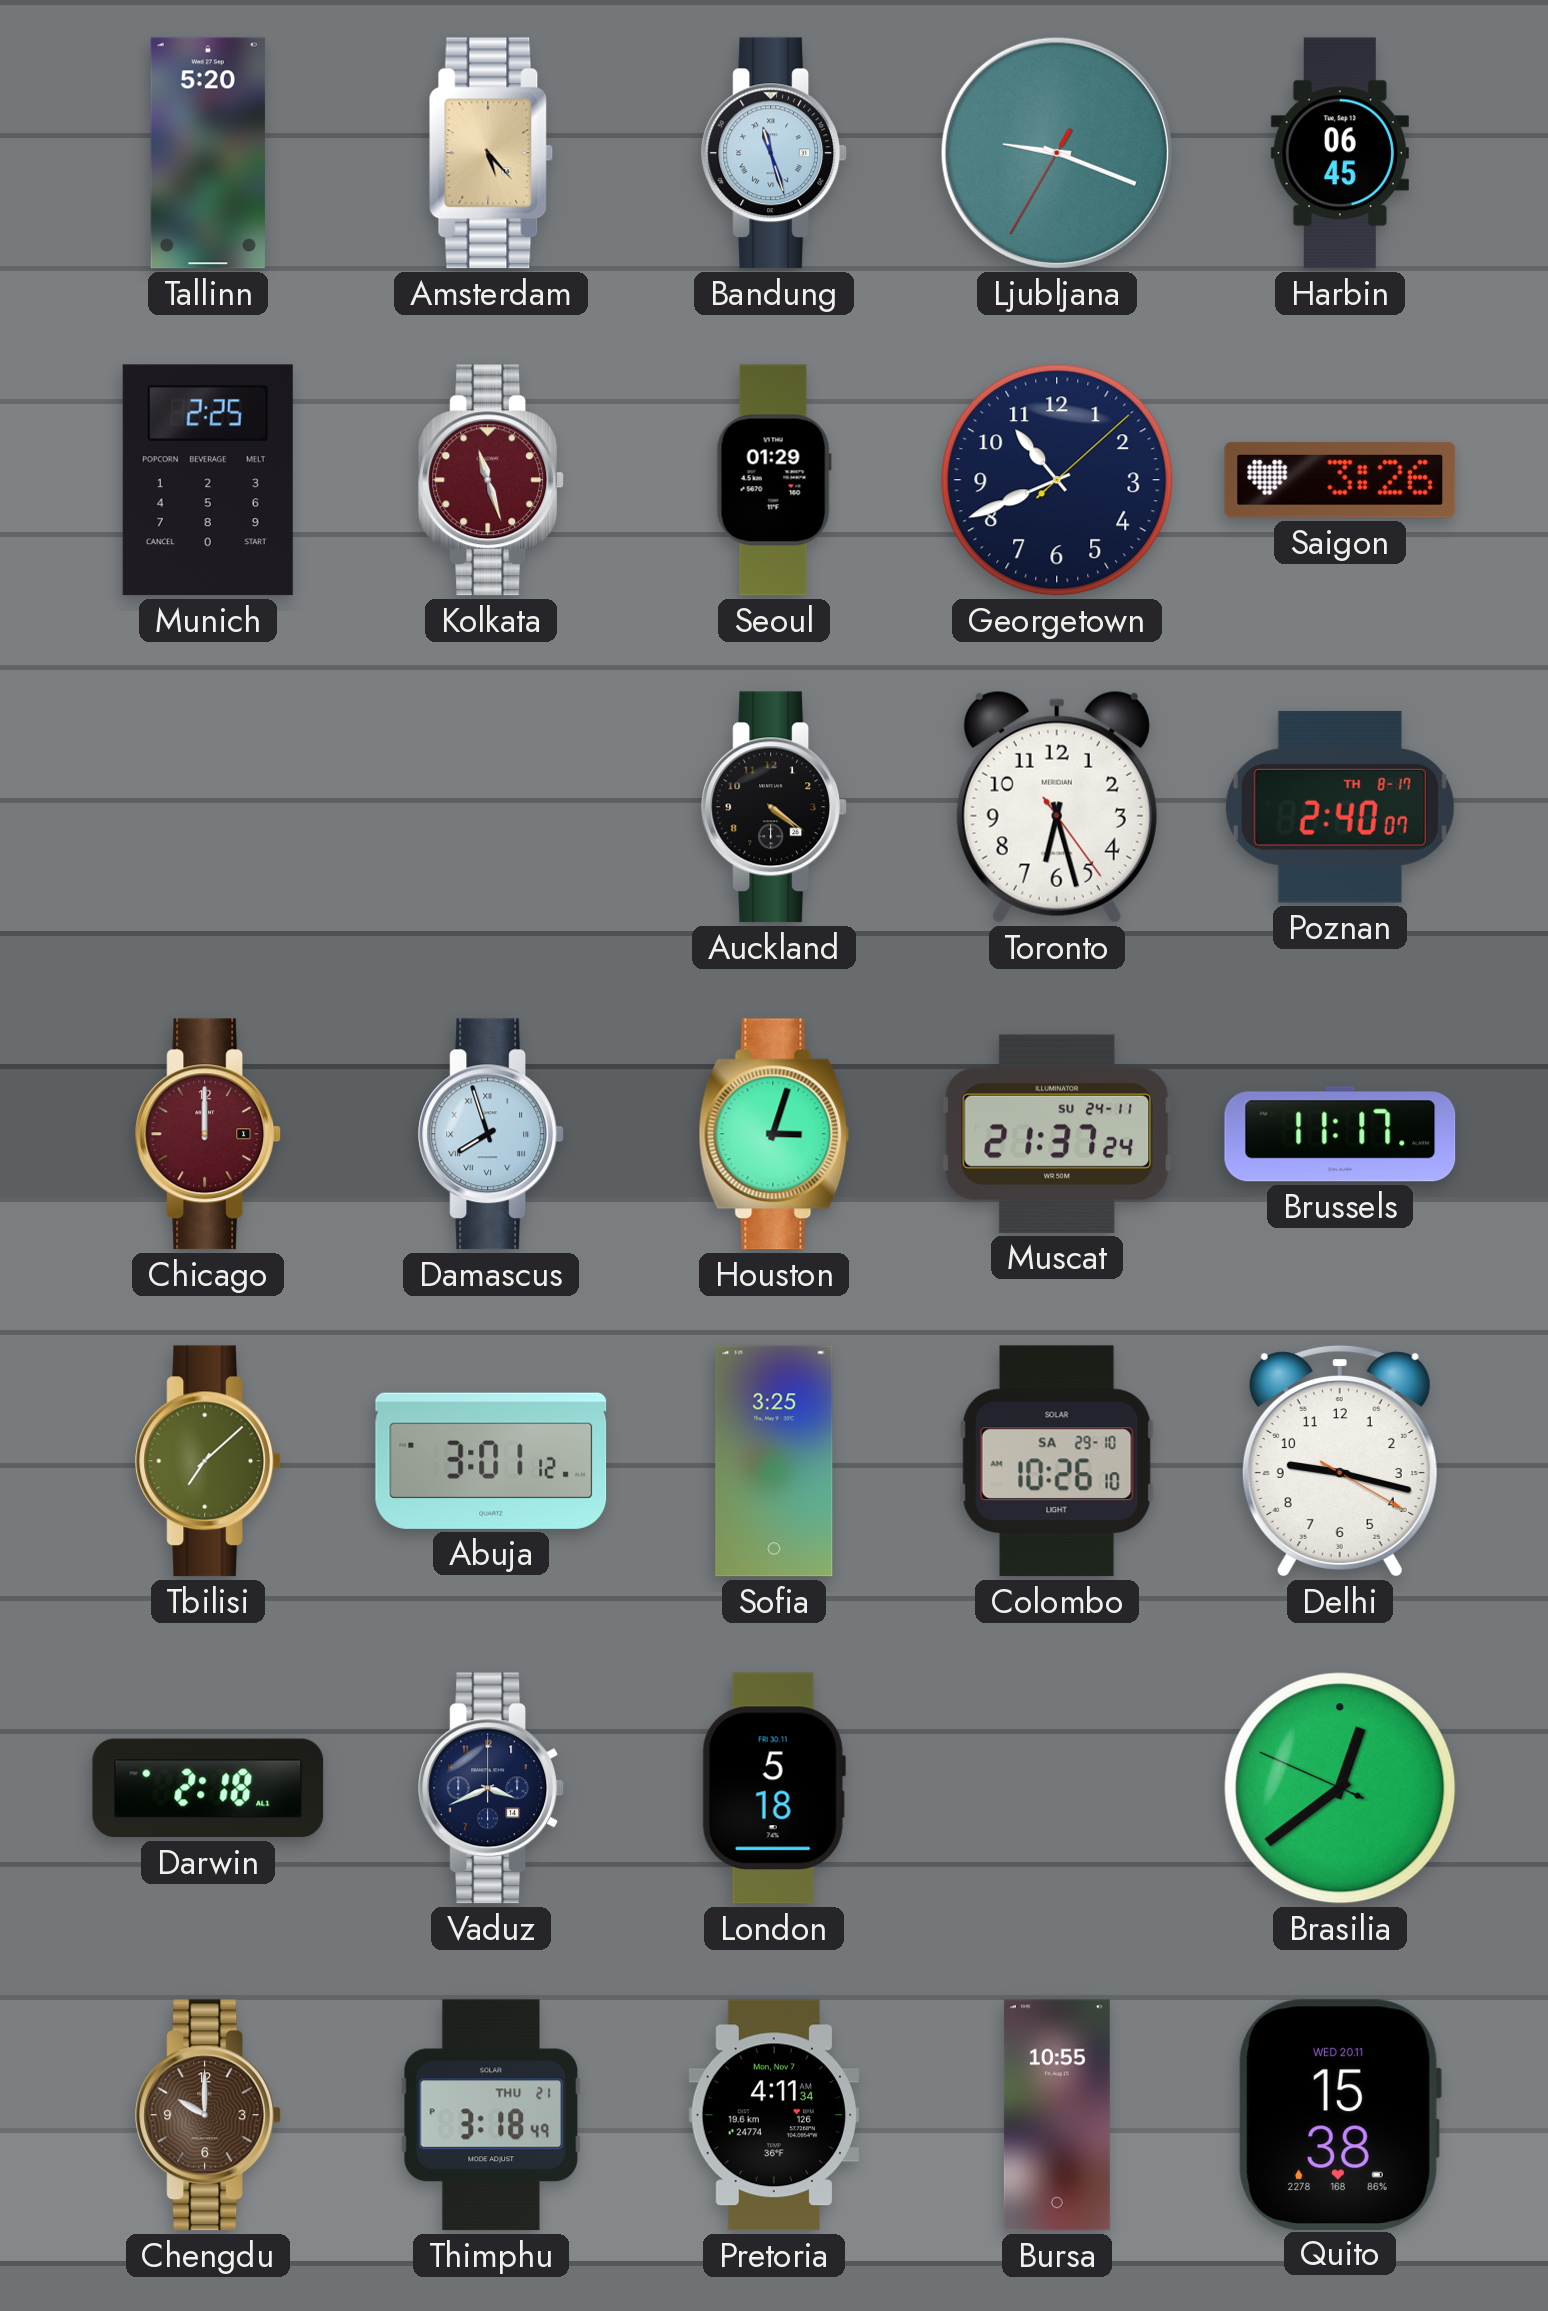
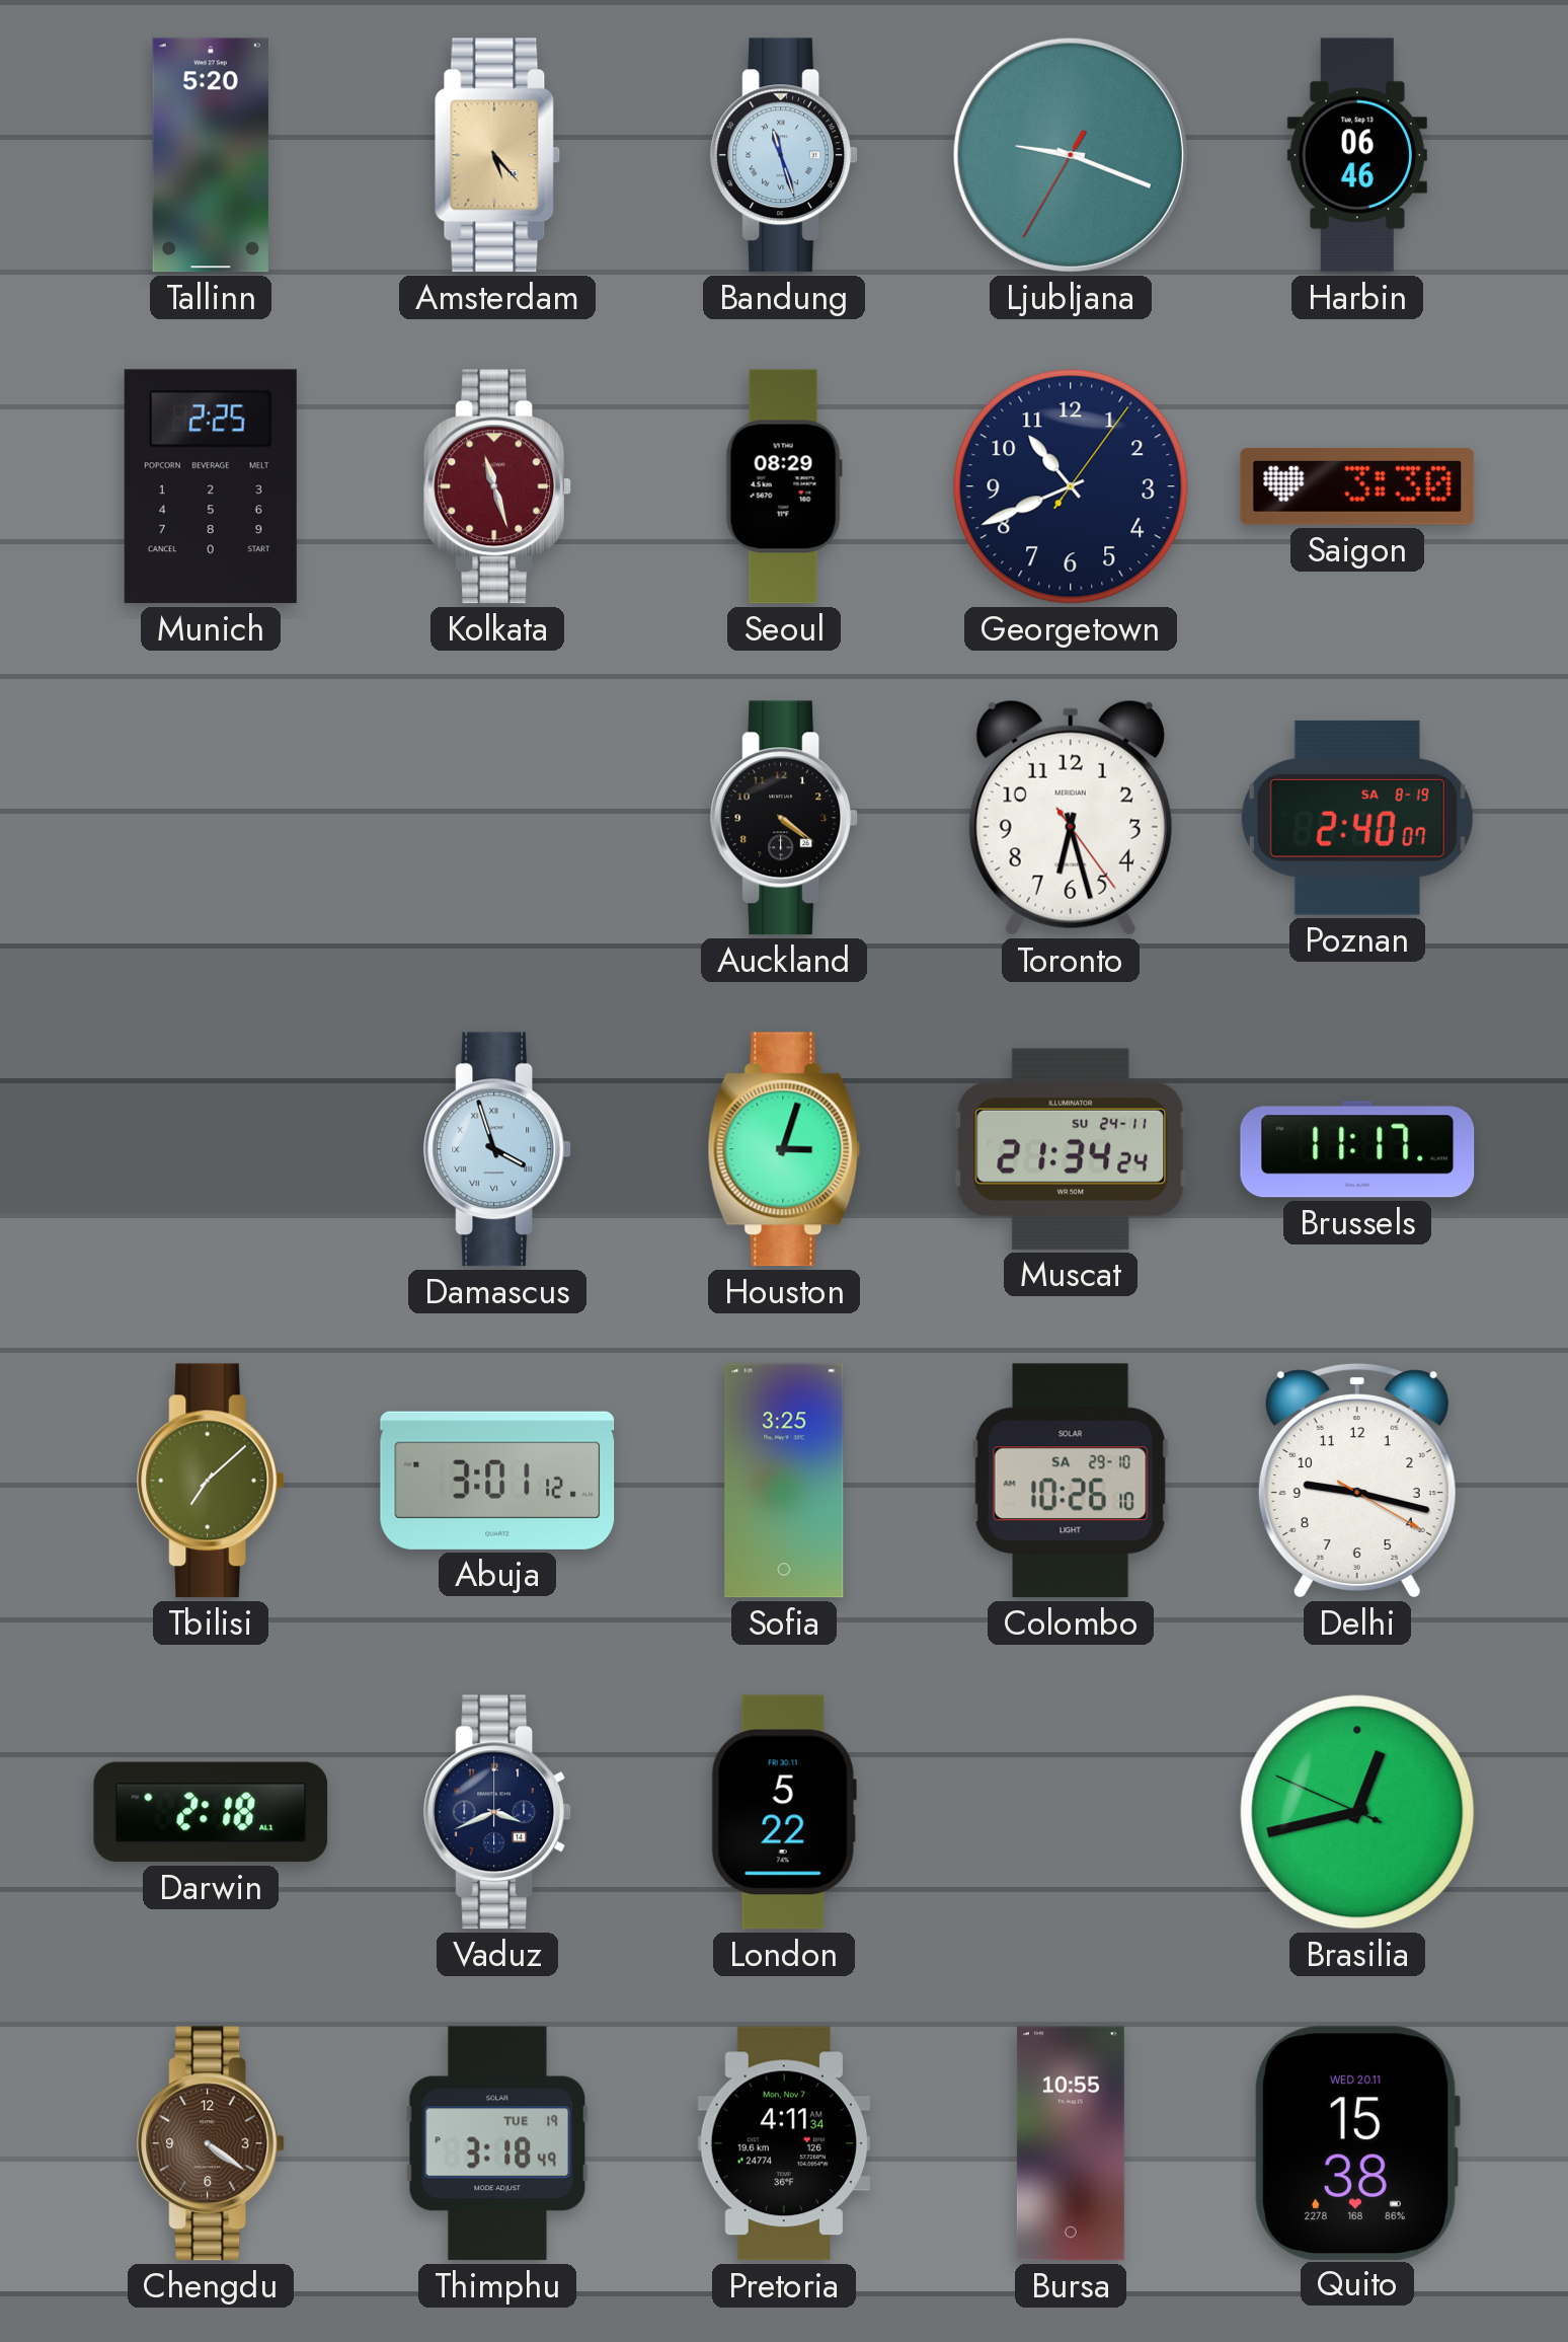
Harbin: 06:45 -> 06:46
Seoul: 01:29 -> 08:29
Georgetown: 10:41:08 -> 10:41:06
Saigon: 3:26 -> 3:30
Poznan date: TH 8-17 -> SA 8-19
Chicago: 12:00 -> none
Damascus: 7:57 -> 3:57
Muscat: 21:37 -> 21:34
London: 5:18 -> 5:22
Brasilia: 12:38 -> 12:42
Chengdu: 10:00 -> 4:21
Thimphu date: THU 21 -> TUE 19
